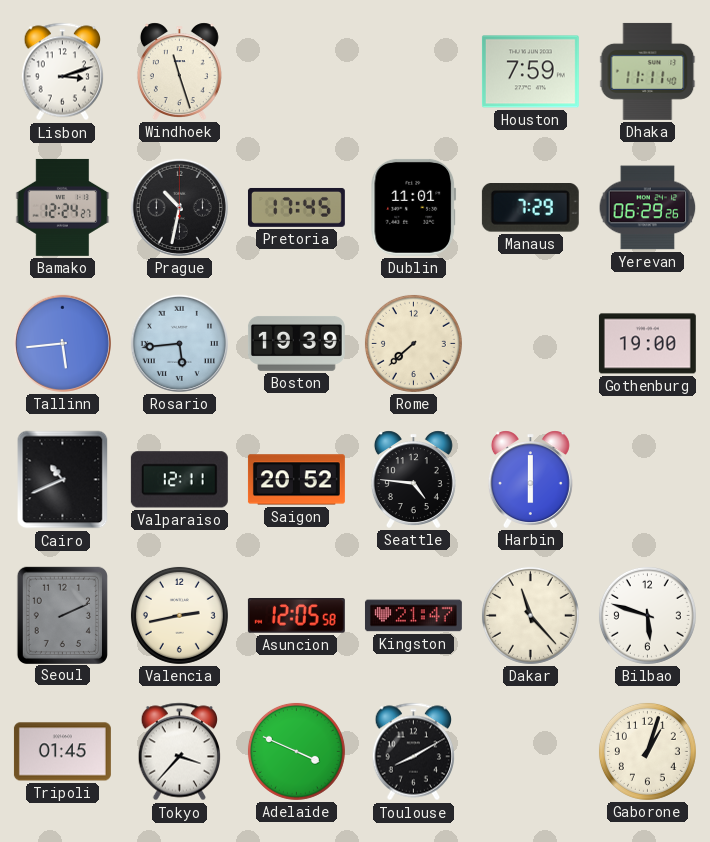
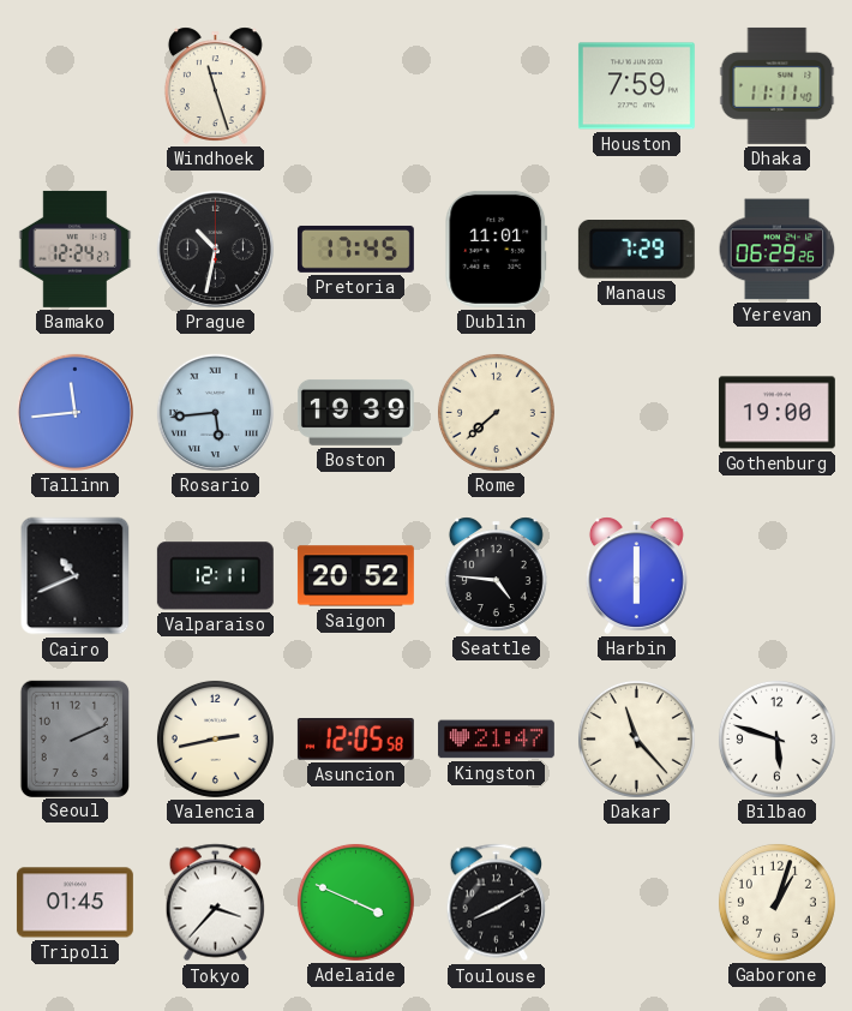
Lisbon: 3:12 -> none
Tallinn: 5:44 -> 11:44
